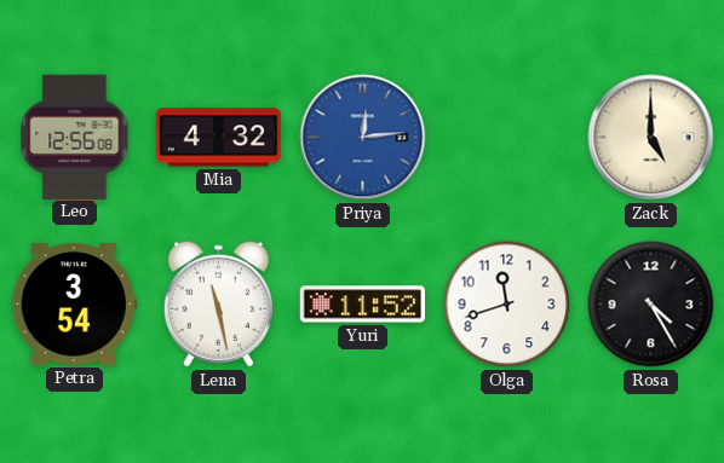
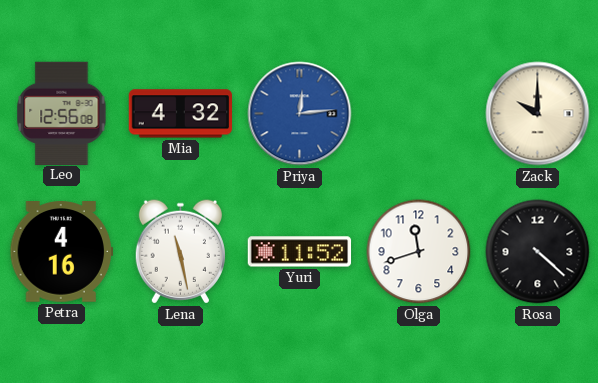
Zack: 5:00 -> 10:00
Petra: 3:54 -> 4:16
Rosa: 4:25 -> 4:22
